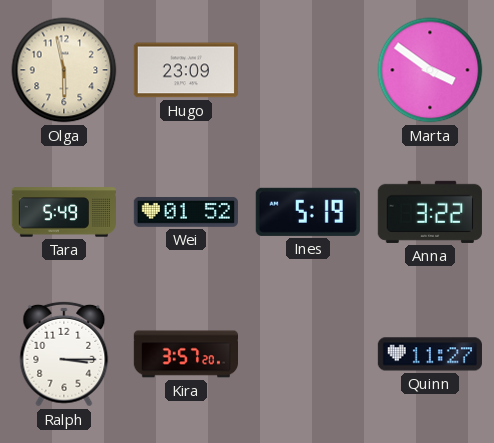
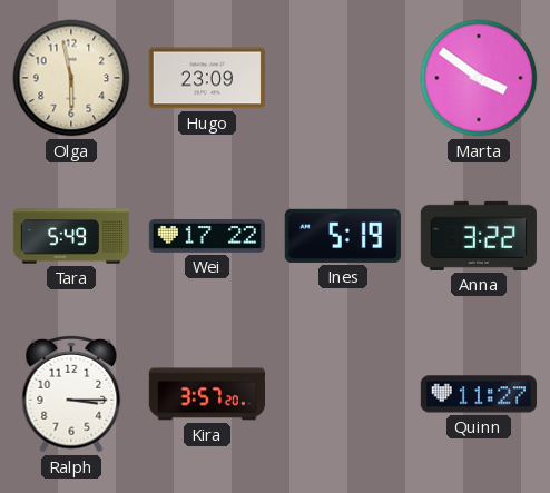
Wei: 01:52 -> 17:22
